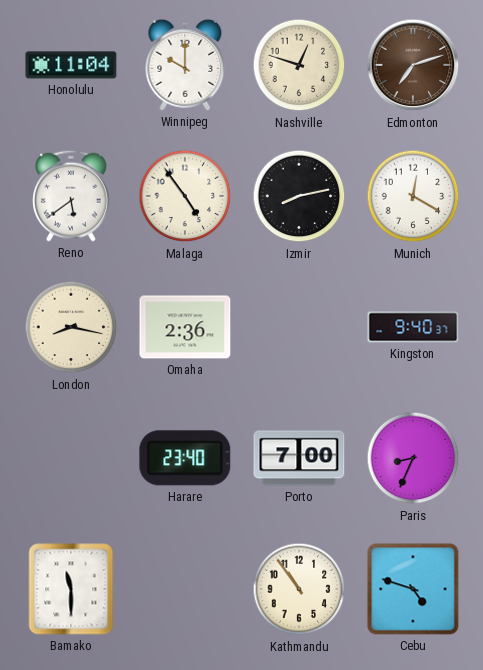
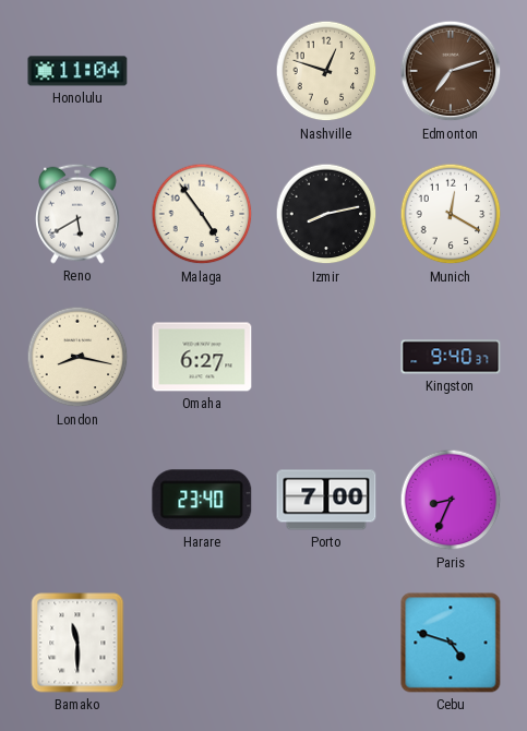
Winnipeg: 10:00 -> none
Reno: 5:39 -> 5:40
Omaha: 2:36 -> 6:27
Kathmandu: 10:54 -> none
